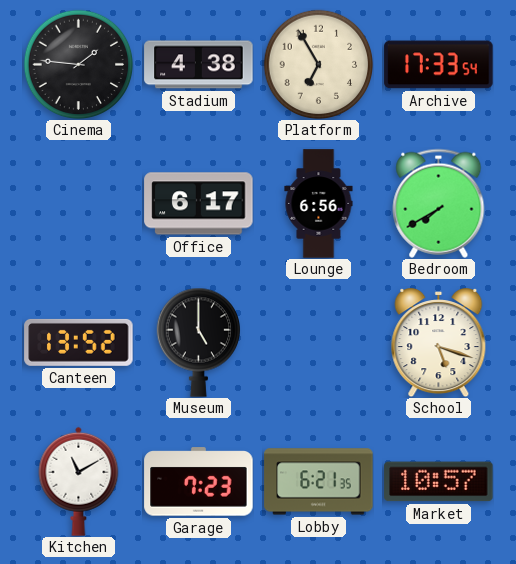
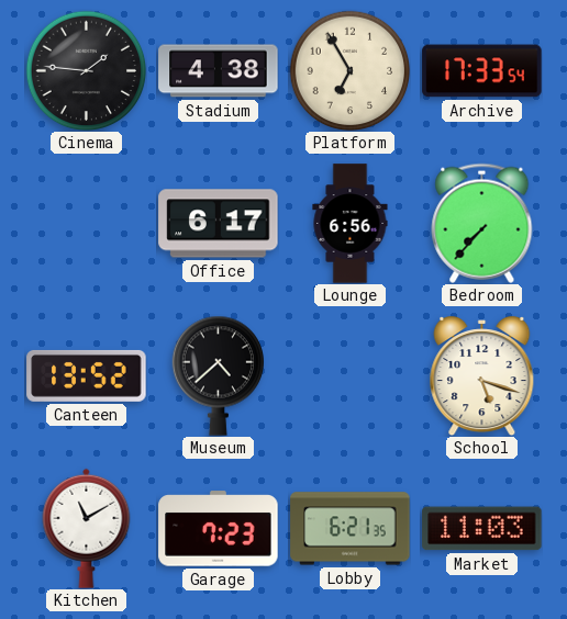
Bedroom: 7:40 -> 7:37
Museum: 5:00 -> 4:38
Market: 10:57 -> 11:03
